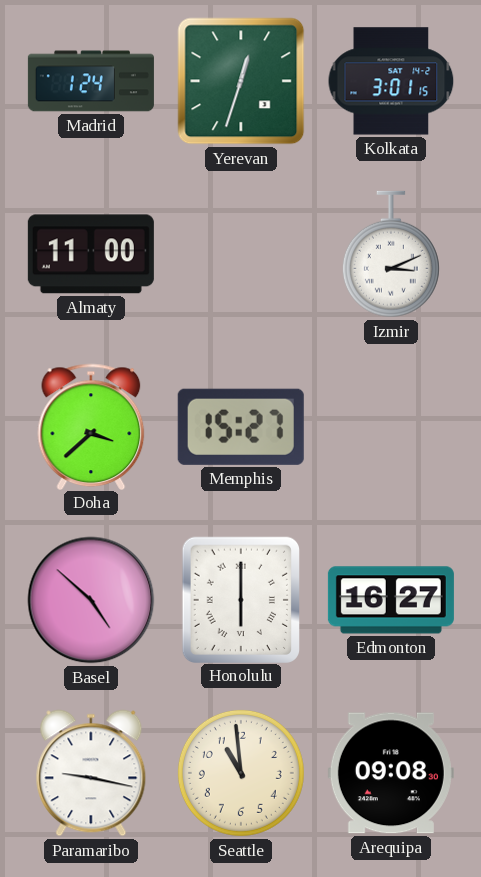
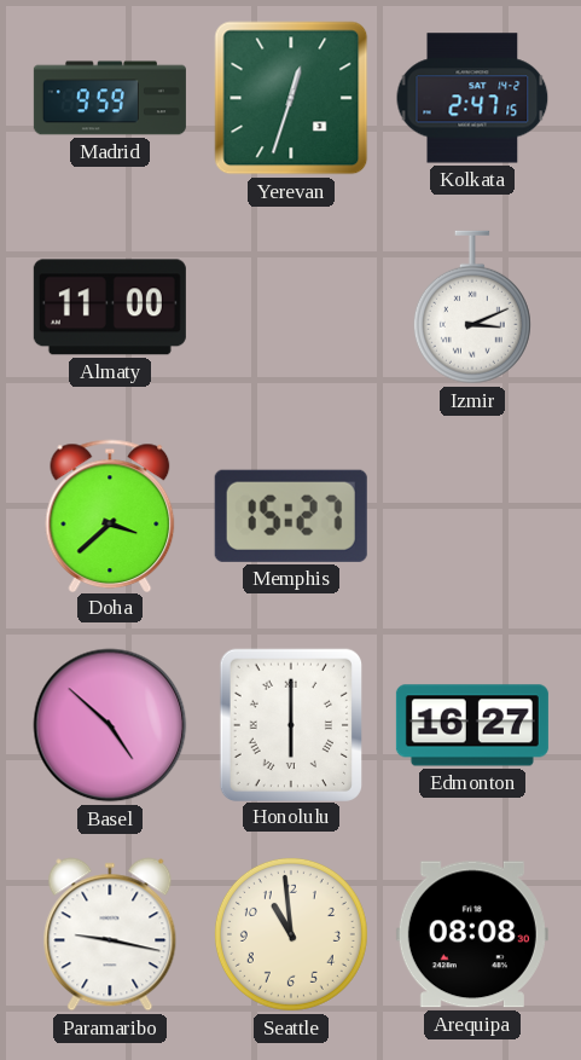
Madrid: 1:24 -> 9:59
Kolkata: 3:01 -> 2:47
Arequipa: 09:08 -> 08:08
